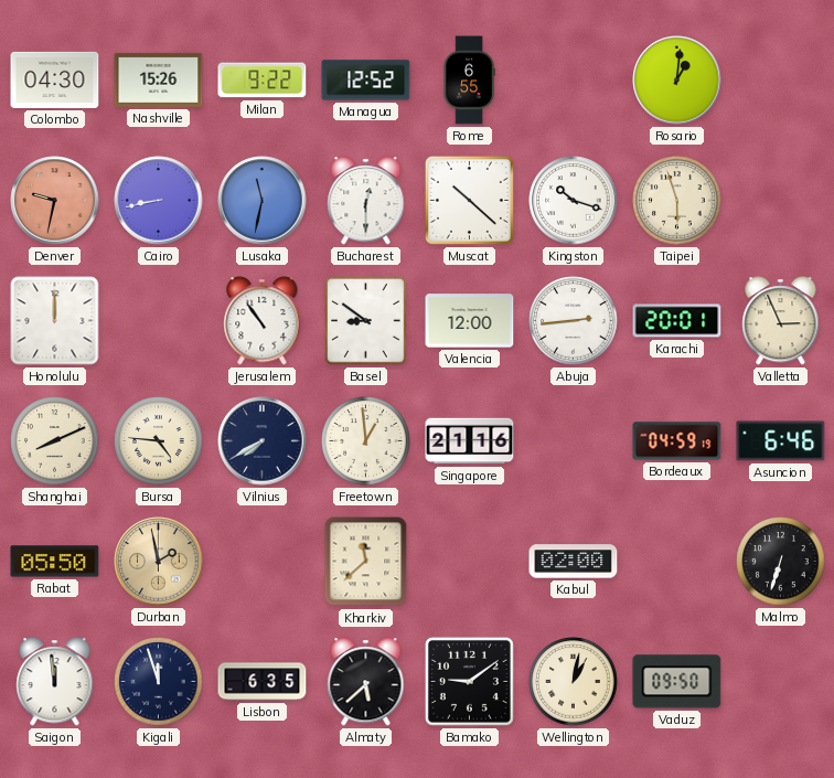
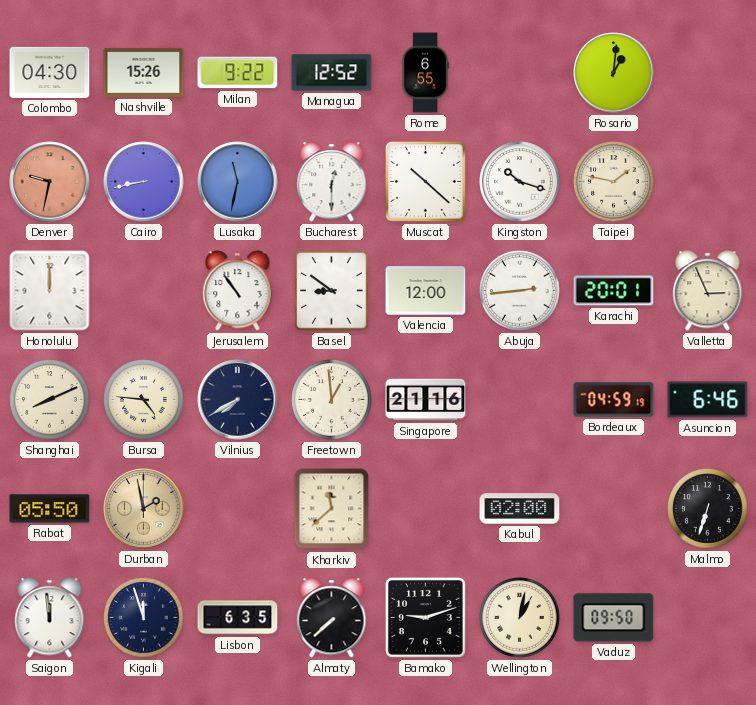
Taipei: 5:57 -> 1:47
Almaty: 5:38 -> 7:38
Bamako: 9:09 -> 9:12
